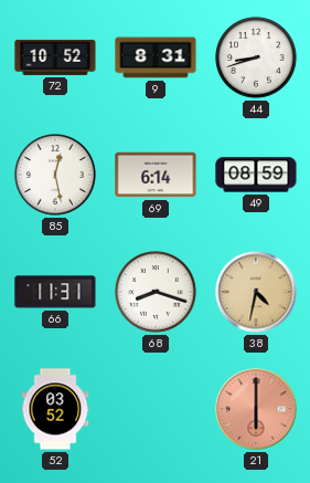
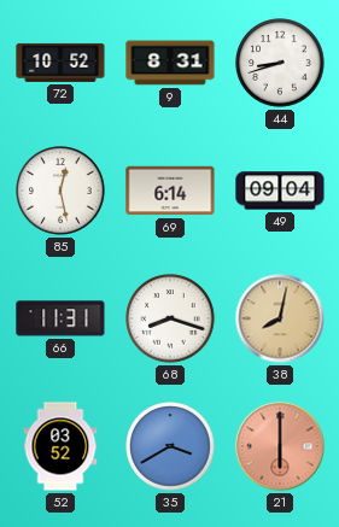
49: 08:59 -> 09:04
38: 4:32 -> 8:02
35: none -> 3:40
